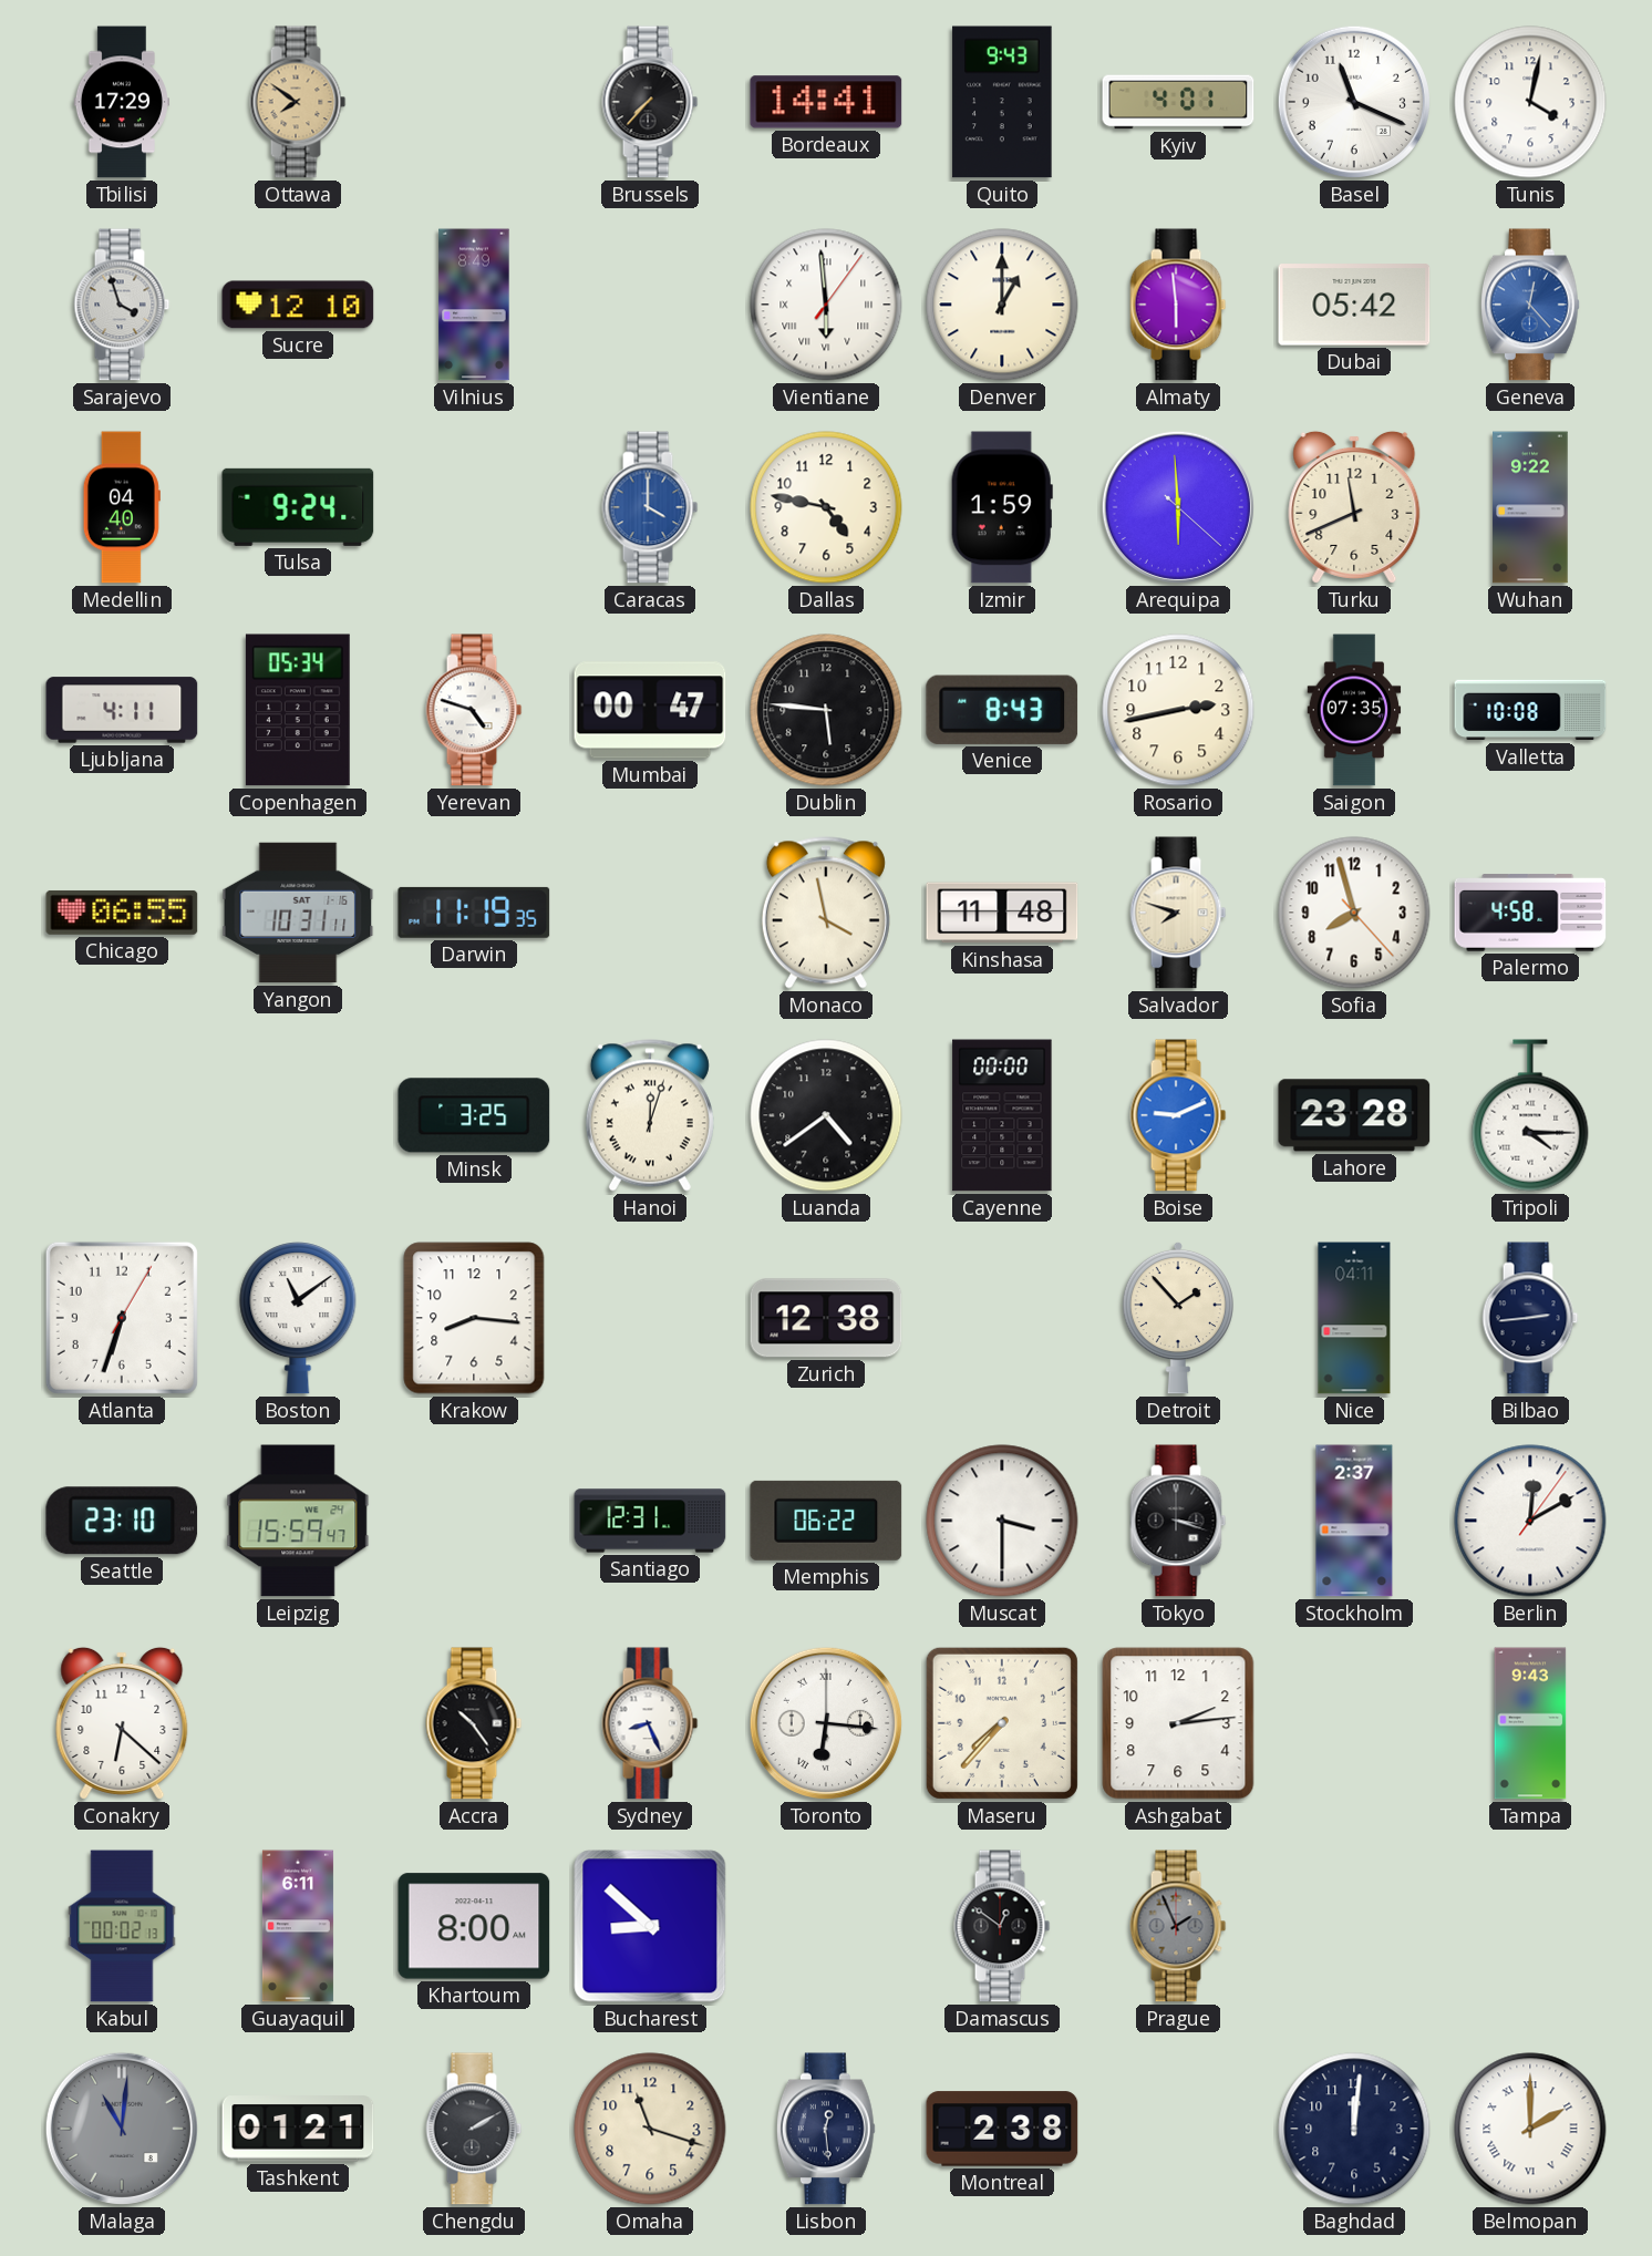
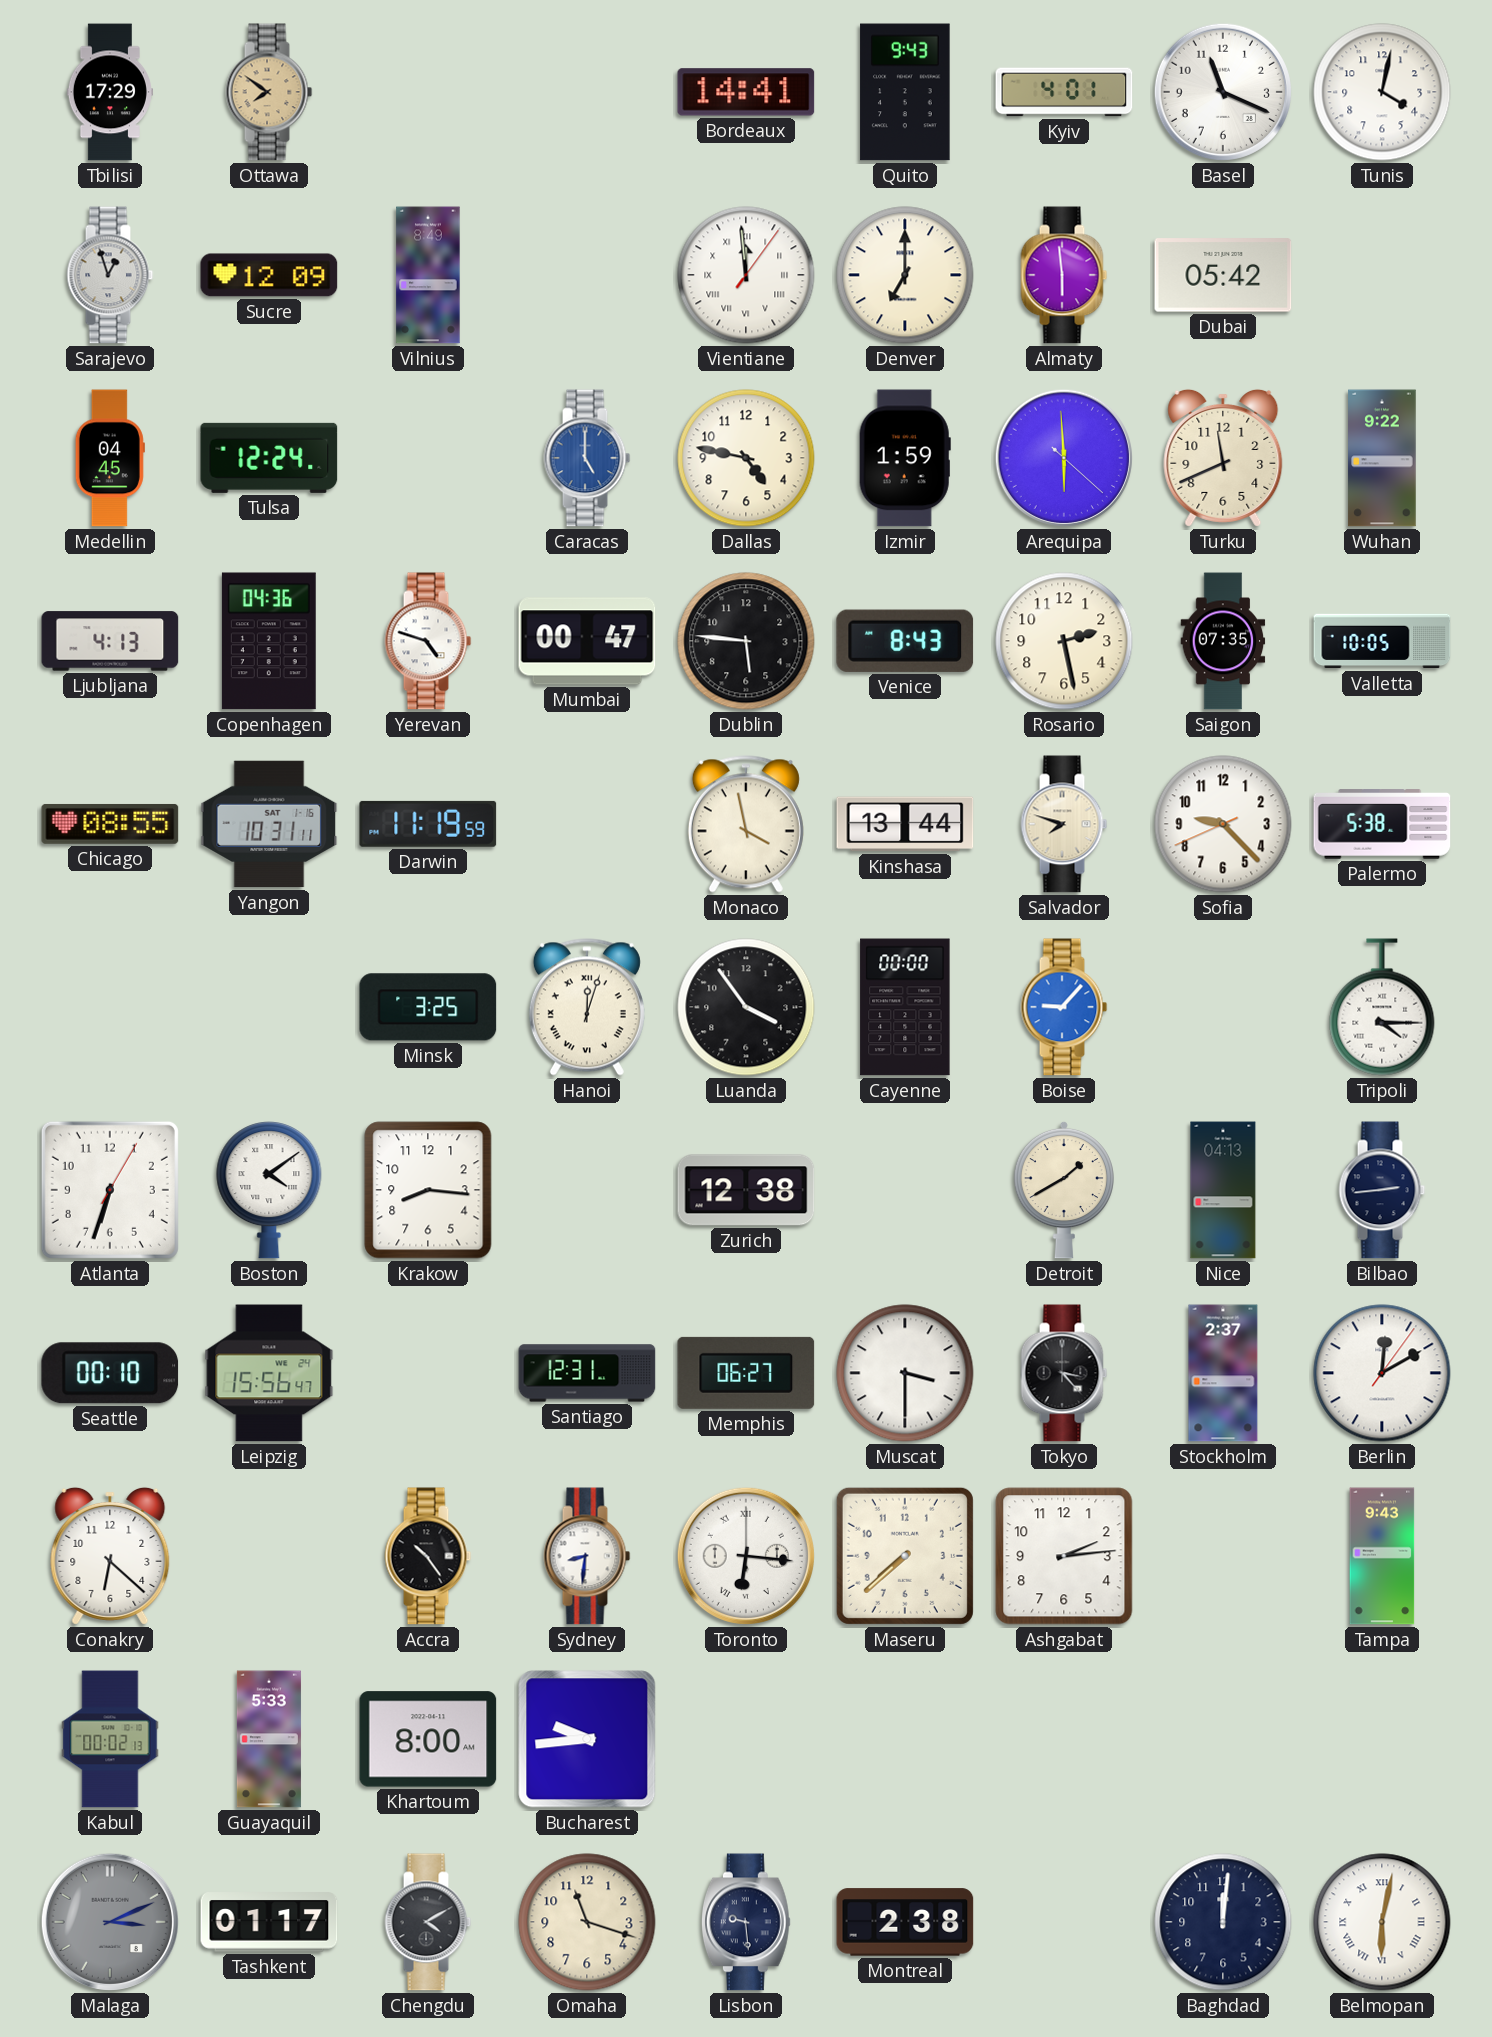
Brussels: 7:37 -> none
Sarajevo: 3:57 -> 12:57
Sucre: 12:10 -> 12:09
Vientiane: 5:59 -> 11:59
Denver: 1:00 -> 7:00
Geneva: 12:23 -> none
Medellin: 04:40 -> 04:45
Tulsa: 9:24 -> 12:24
Caracas: 4:00 -> 5:00
Ljubljana: 4:11 -> 4:13
Copenhagen: 05:34 -> 04:36
Rosario: 2:43 -> 2:28
Valletta: 10:08 -> 10:05
Chicago: 06:55 -> 08:55
Darwin: 11:19:35 -> 11:19:59
Kinshasa: 11:48 -> 13:44
Sofia: 7:57 -> 9:22
Palermo: 4:58 -> 5:38
Luanda: 4:39 -> 3:54
Boise: 9:11 -> 9:07
Lahore: 23:28 -> none
Boston: 11:09 -> 4:09
Detroit: 1:53 -> 1:40
Nice: 04:11 -> 04:13
Seattle: 23:10 -> 00:10
Leipzig: 15:59 -> 15:56
Memphis: 06:22 -> 06:27
Tokyo: 3:18 -> 3:23
Sydney: 8:26 -> 8:31
Maseru: 7:37 -> 7:38
Guayaquil: 6:11 -> 5:33
Bucharest: 8:52 -> 9:44
Damascus: 12:51 -> none
Prague: 1:56 -> none
Malaga: 11:01 -> 3:11
Tashkent: 01:21 -> 01:17
Chengdu: 2:10 -> 4:10
Lisbon: 12:29 -> 9:29
Belmopan: 2:00 -> 6:02
